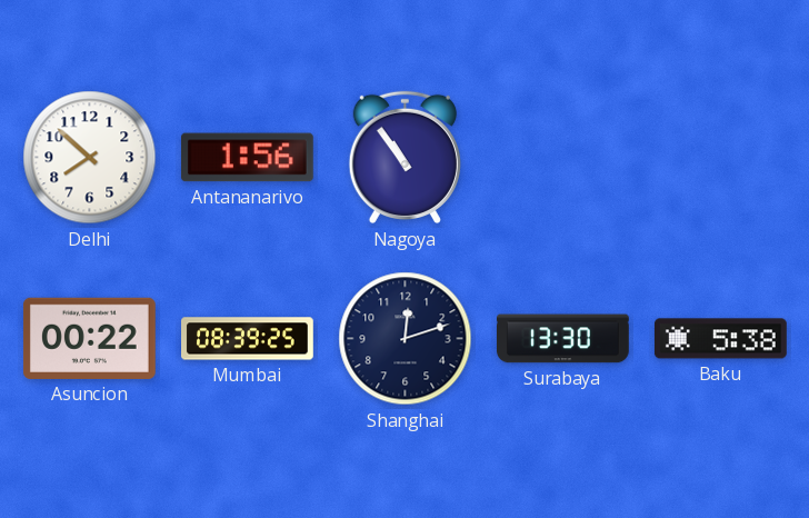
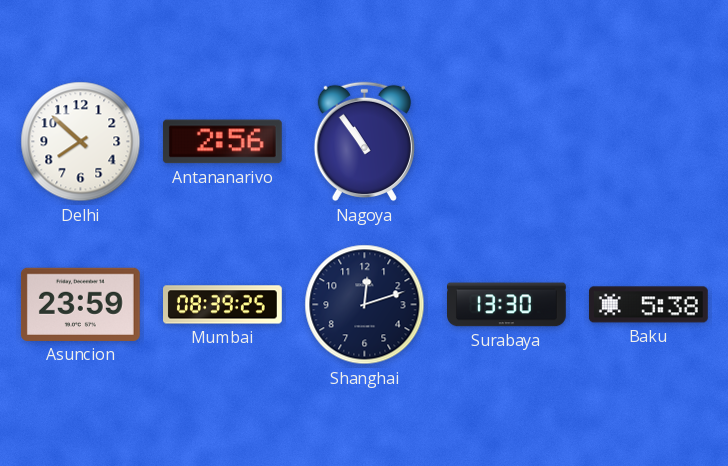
Antananarivo: 1:56 -> 2:56
Asuncion: 00:22 -> 23:59
